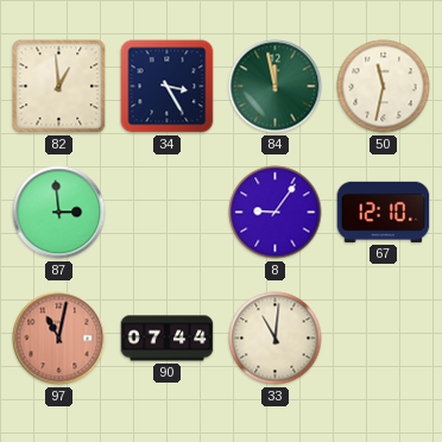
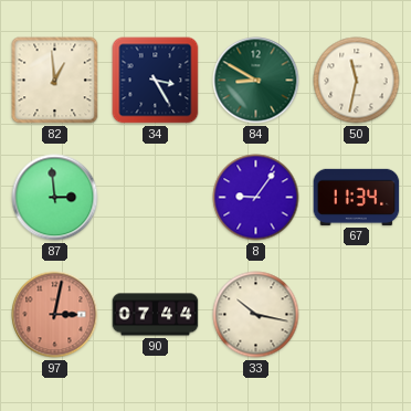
84: 11:58 -> 8:50
67: 12:10 -> 11:34
97: 11:02 -> 3:02
33: 11:01 -> 10:17
